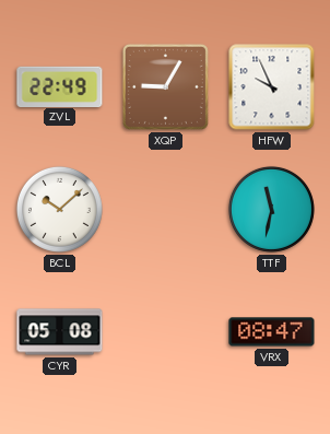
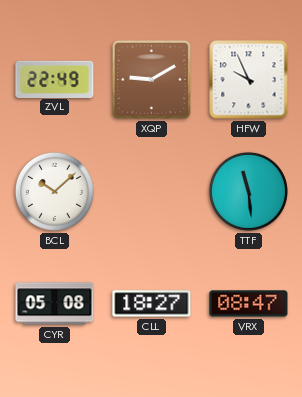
XQP: 9:05 -> 9:10
TTF: 11:32 -> 11:29
CLL: none -> 18:27
